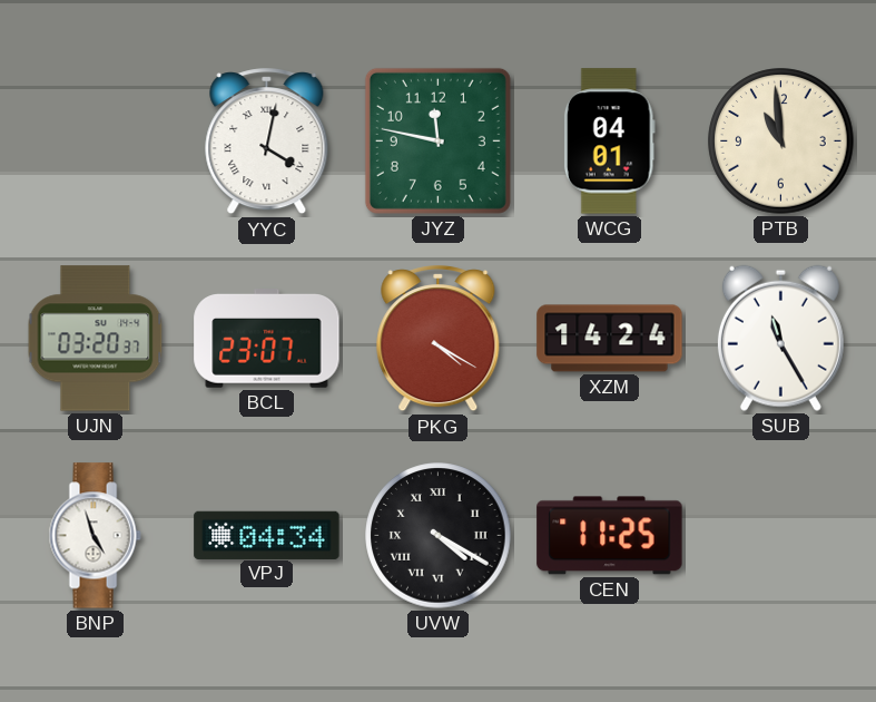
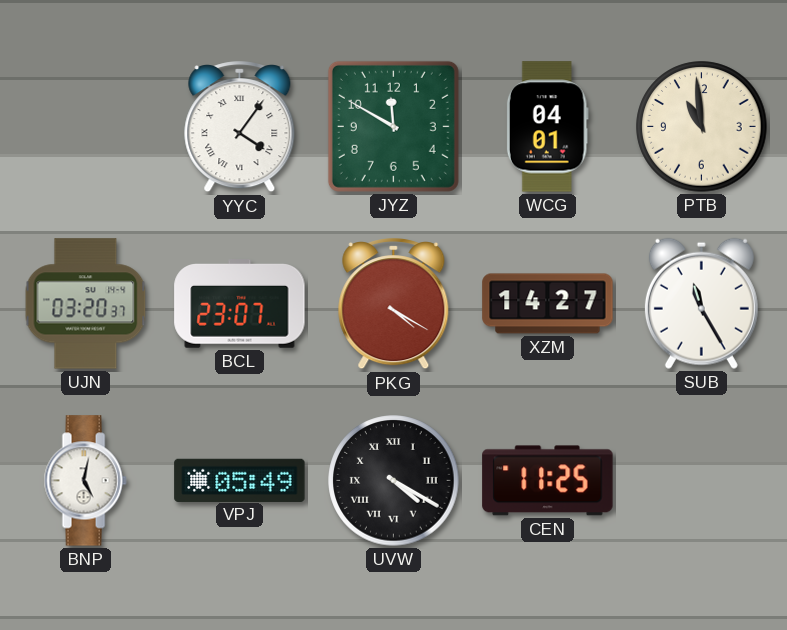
YYC: 4:02 -> 4:06
JYZ: 11:47 -> 11:50
XZM: 14:24 -> 14:27
BNP: 4:57 -> 5:02
VPJ: 04:34 -> 05:49
